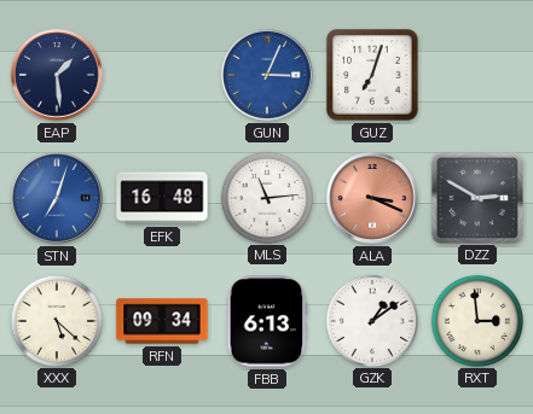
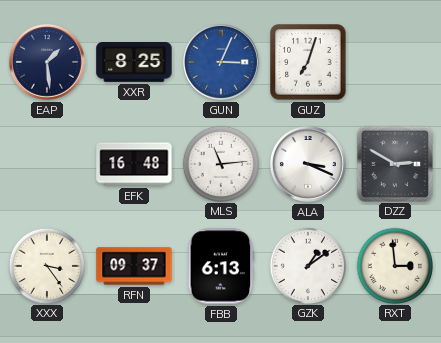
XXR: none -> 8:25
STN: 7:03 -> none
ALA dial: salmon -> white
XXX: 5:22 -> 3:24
RFN: 09:34 -> 09:37
